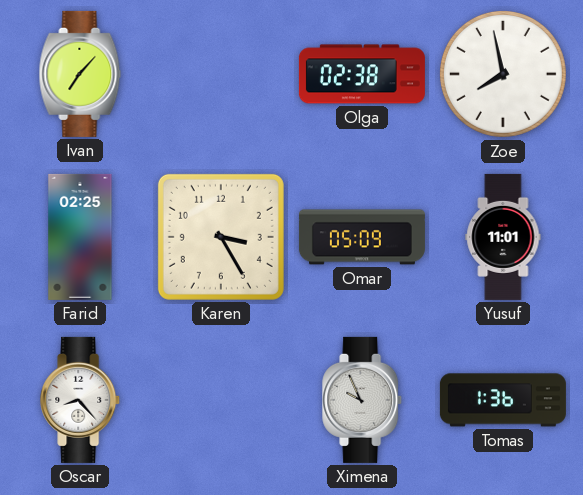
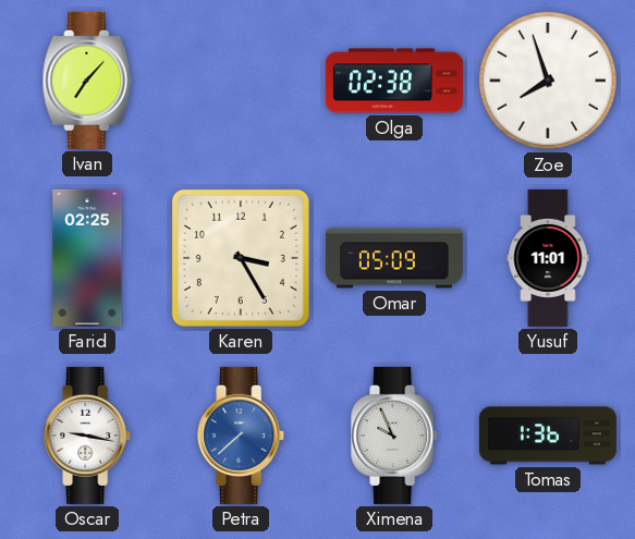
Zoe: 7:58 -> 7:57
Oscar: 8:23 -> 9:17
Petra: none -> 7:38
